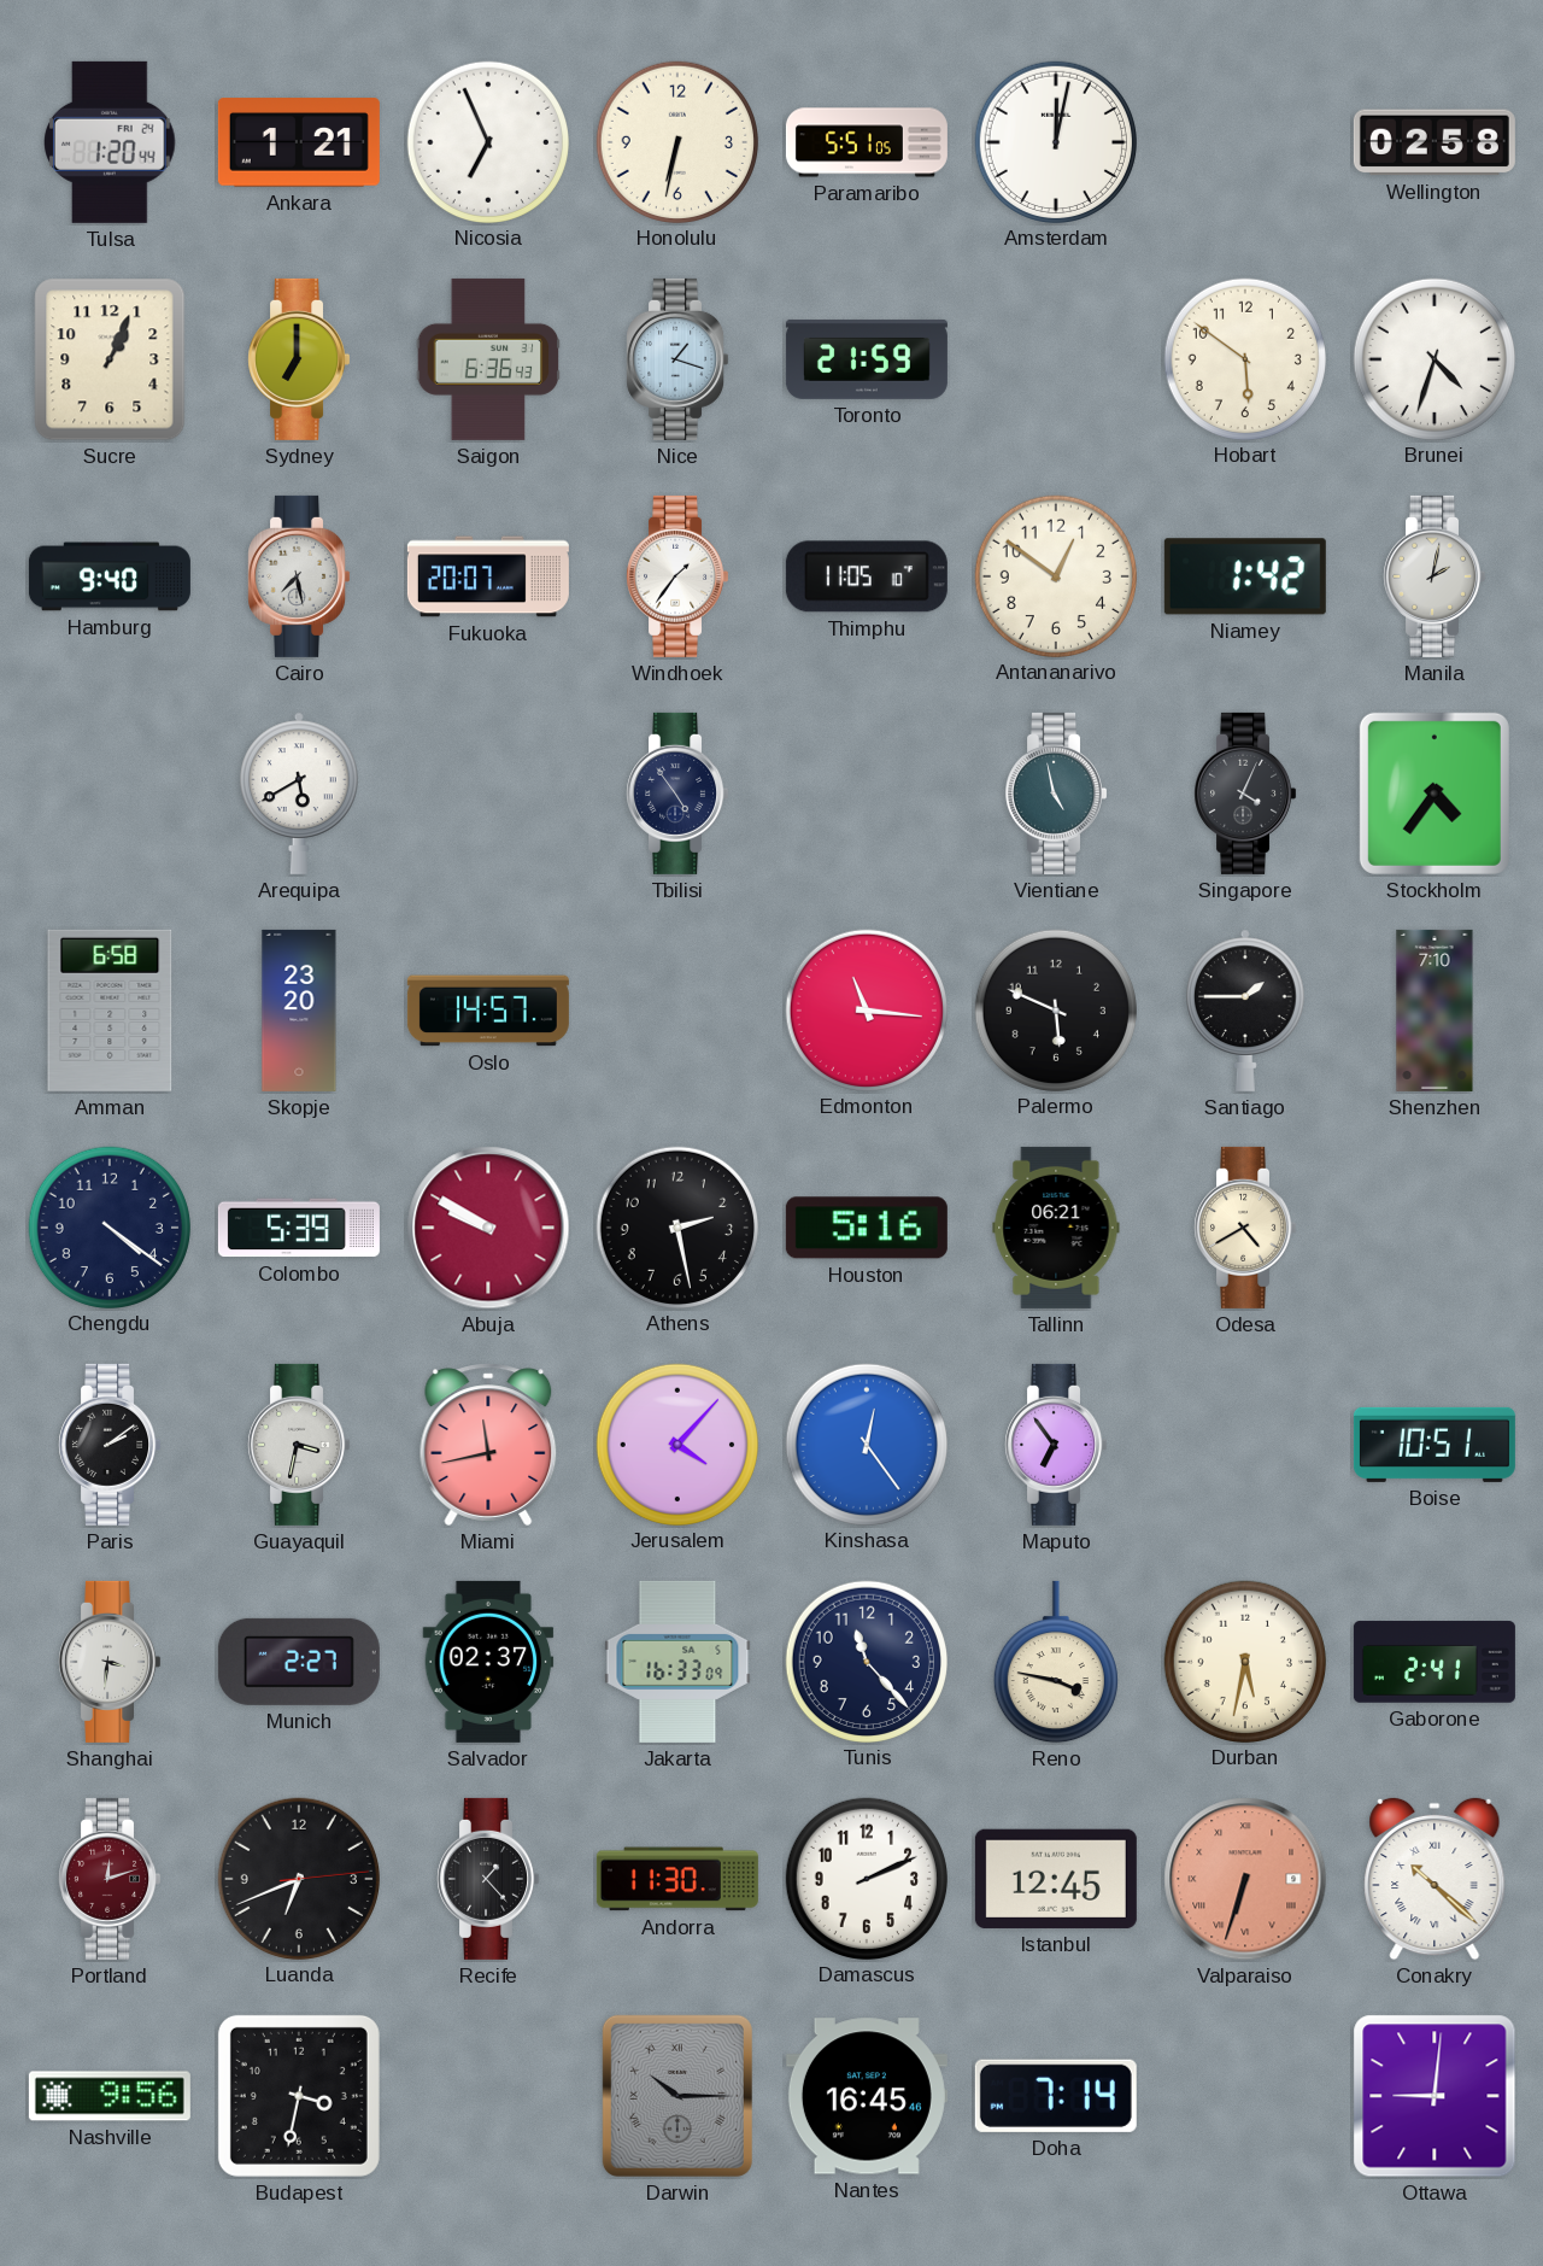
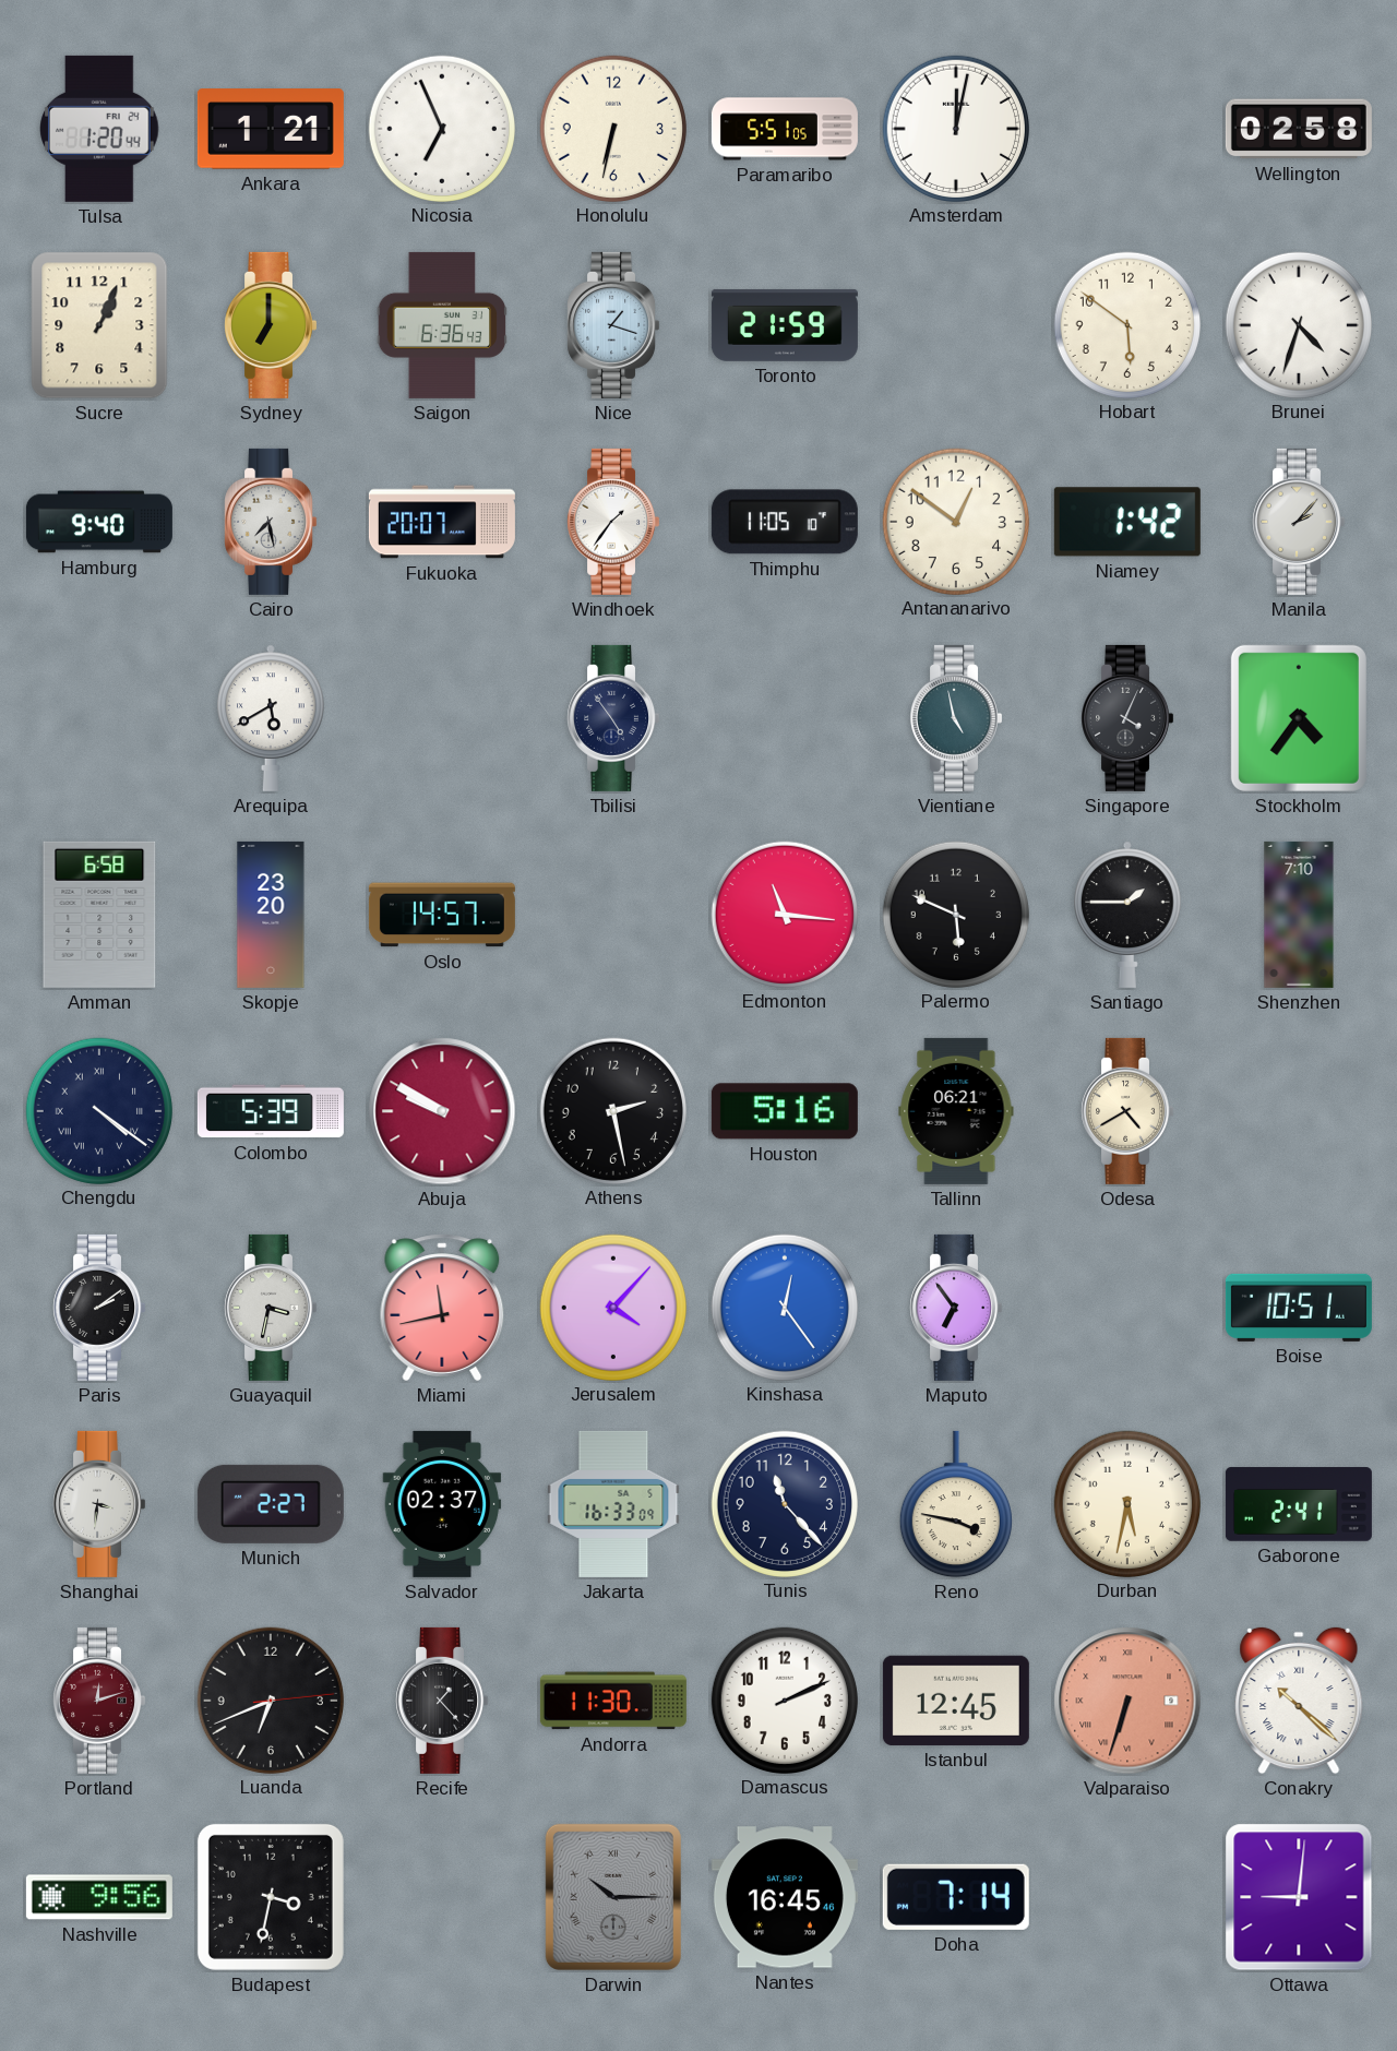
Manila: 2:02 -> 2:07
Chengdu numerals: Arabic -> Roman
